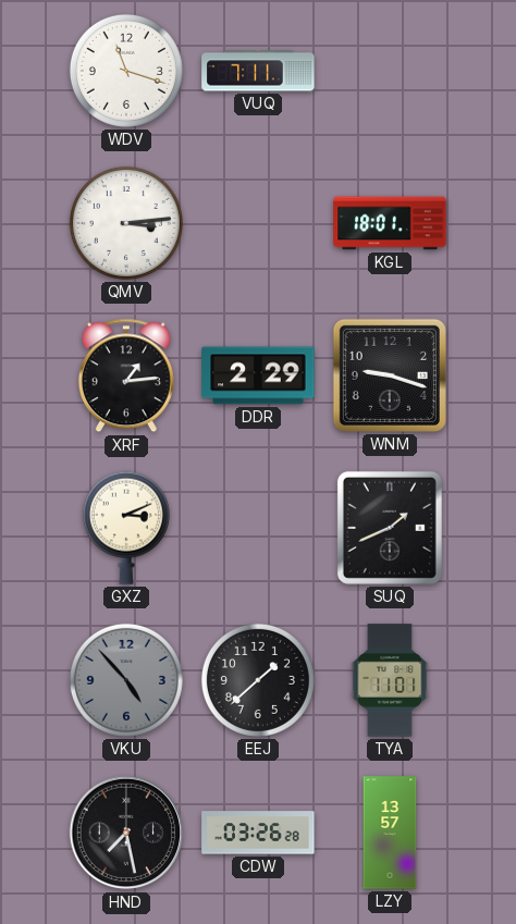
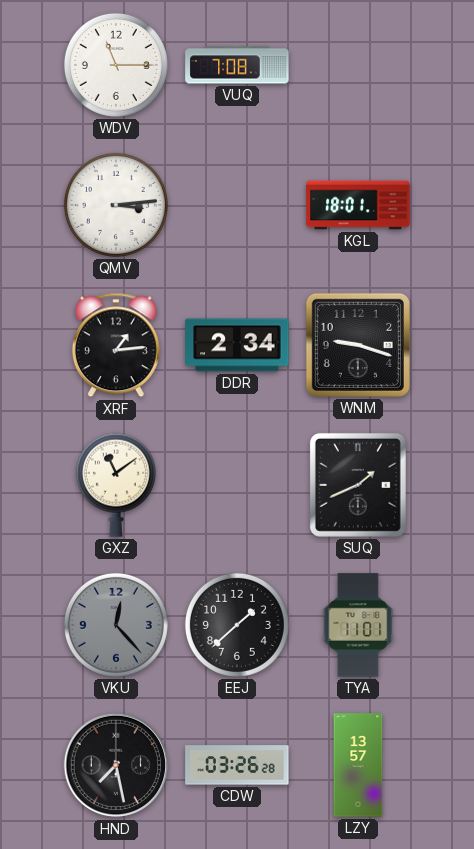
WDV: 11:18 -> 11:15
VUQ: 7:11 -> 7:08
DDR: 2:29 -> 2:34
GXZ: 3:11 -> 11:09
VKU: 4:53 -> 12:23
